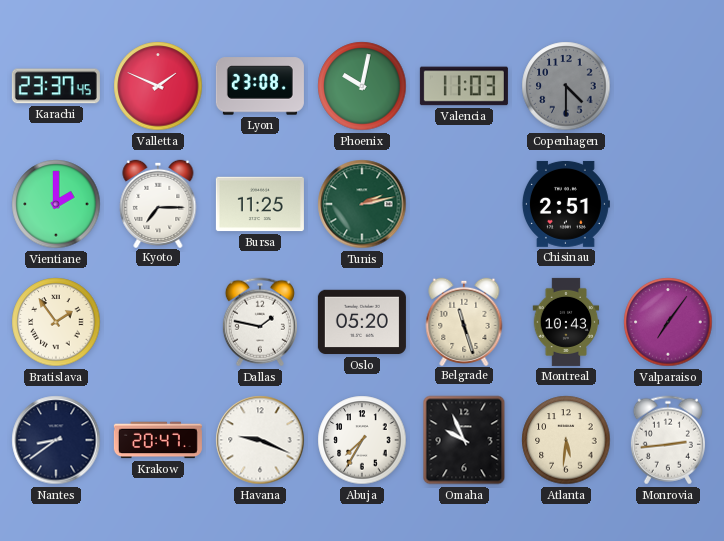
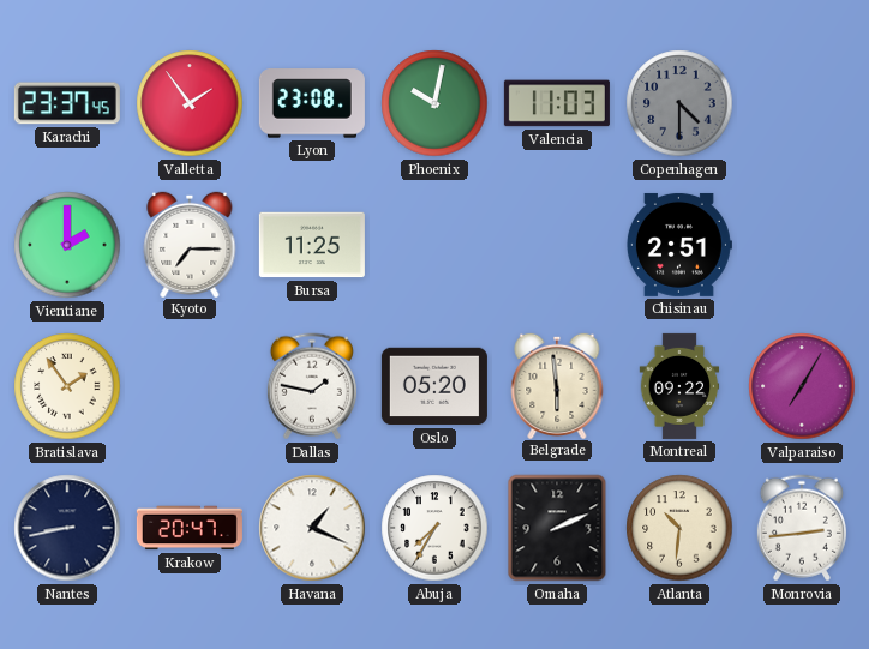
Valletta: 1:49 -> 1:54
Tunis: 2:13 -> none
Belgrade: 11:27 -> 5:59
Montreal: 10:43 -> 09:22
Valparaiso: 7:06 -> 7:05
Nantes: 8:39 -> 8:43
Havana: 9:19 -> 1:19
Omaha: 9:56 -> 2:11
Atlanta: 5:31 -> 10:31
